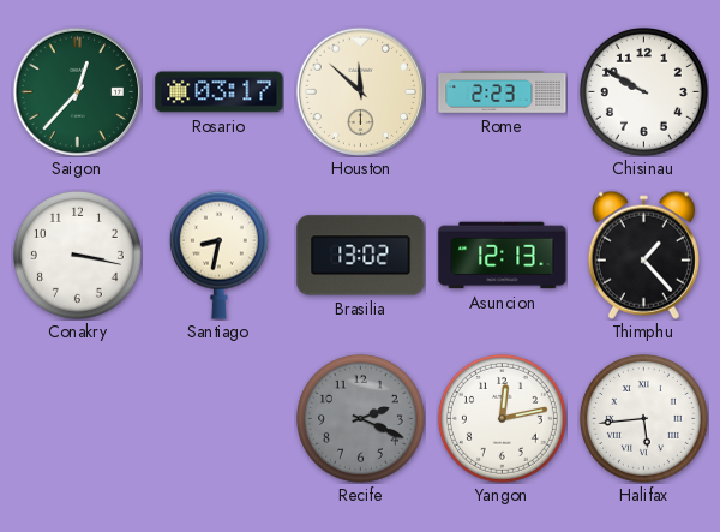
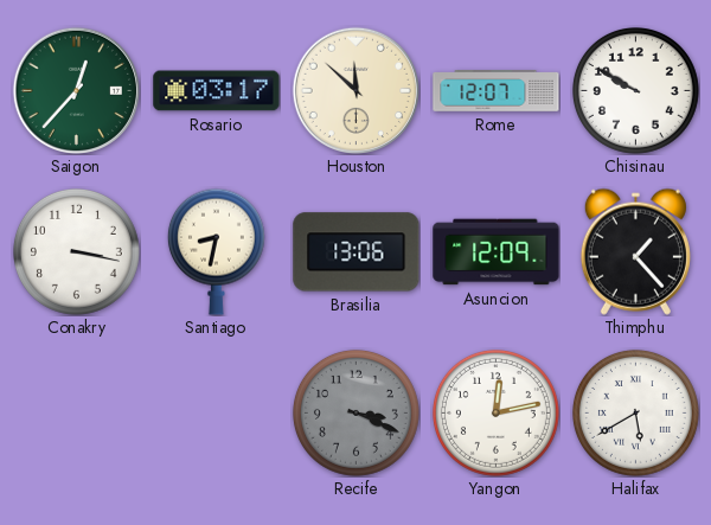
Rome: 2:23 -> 12:07
Brasilia: 13:02 -> 13:06
Asuncion: 12:13 -> 12:09
Recife: 2:19 -> 3:19
Halifax: 5:44 -> 5:40
